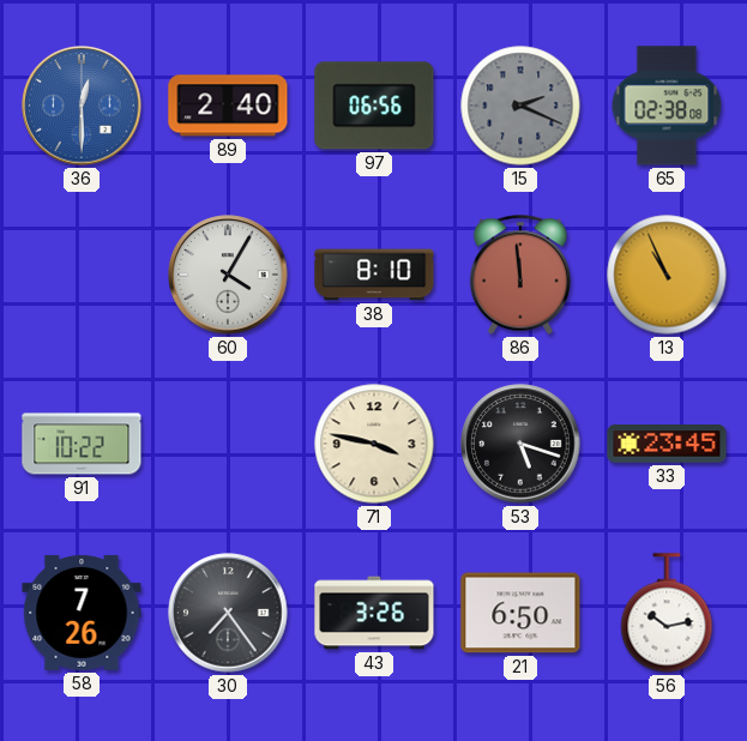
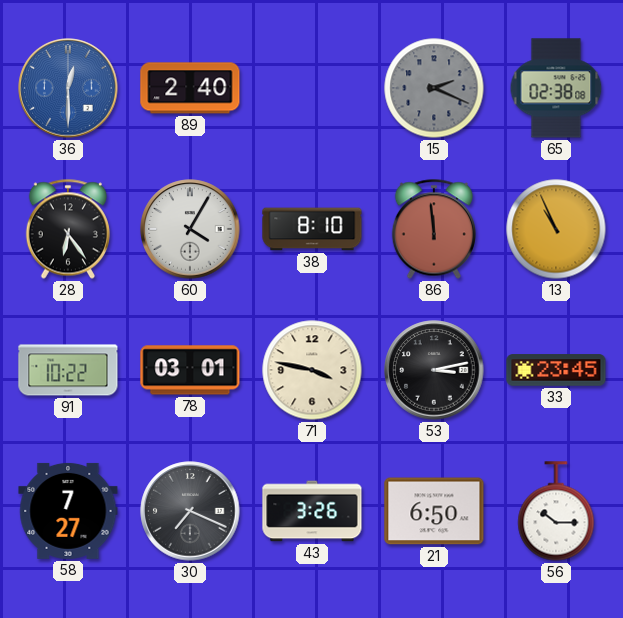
97: 06:56 -> none
28: none -> 6:24
78: none -> 03:01
53: 5:18 -> 3:13
58: 7:26 -> 7:27
30: 7:24 -> 7:19
56: 10:13 -> 10:15
